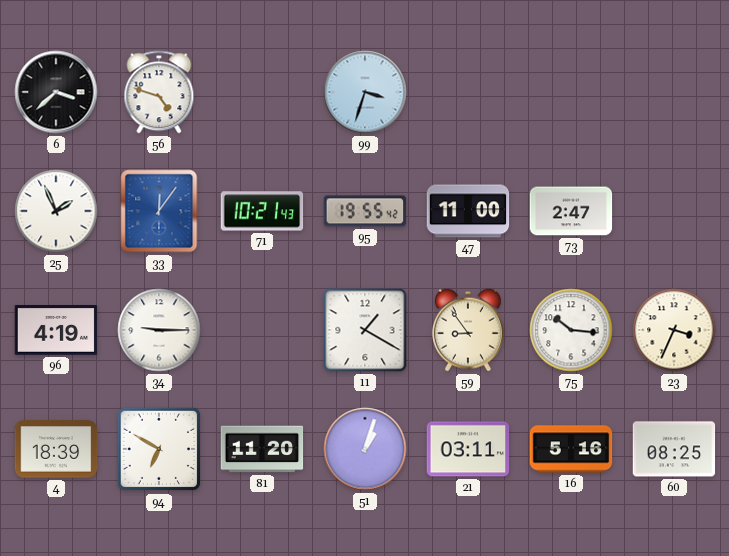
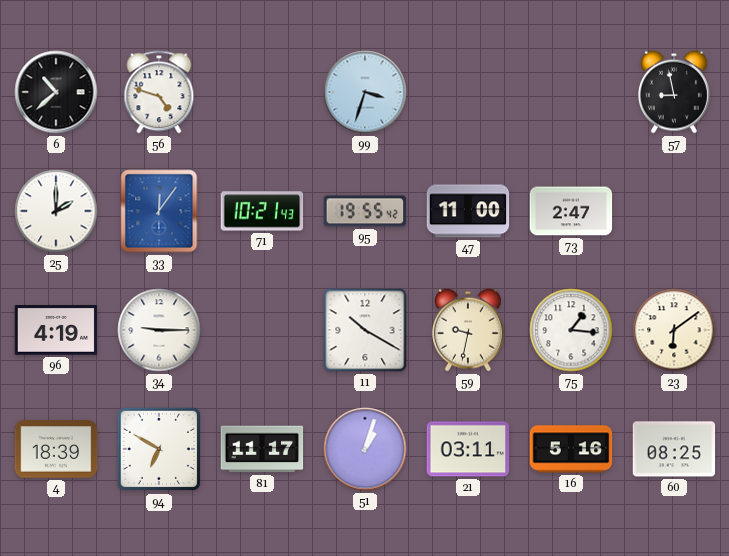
6: 3:38 -> 10:38
57: none -> 8:58
25: 1:56 -> 2:00
11: 1:20 -> 10:20
59: 8:54 -> 9:32
75: 10:16 -> 1:16
23: 3:34 -> 6:09
81: 11:20 -> 11:17
